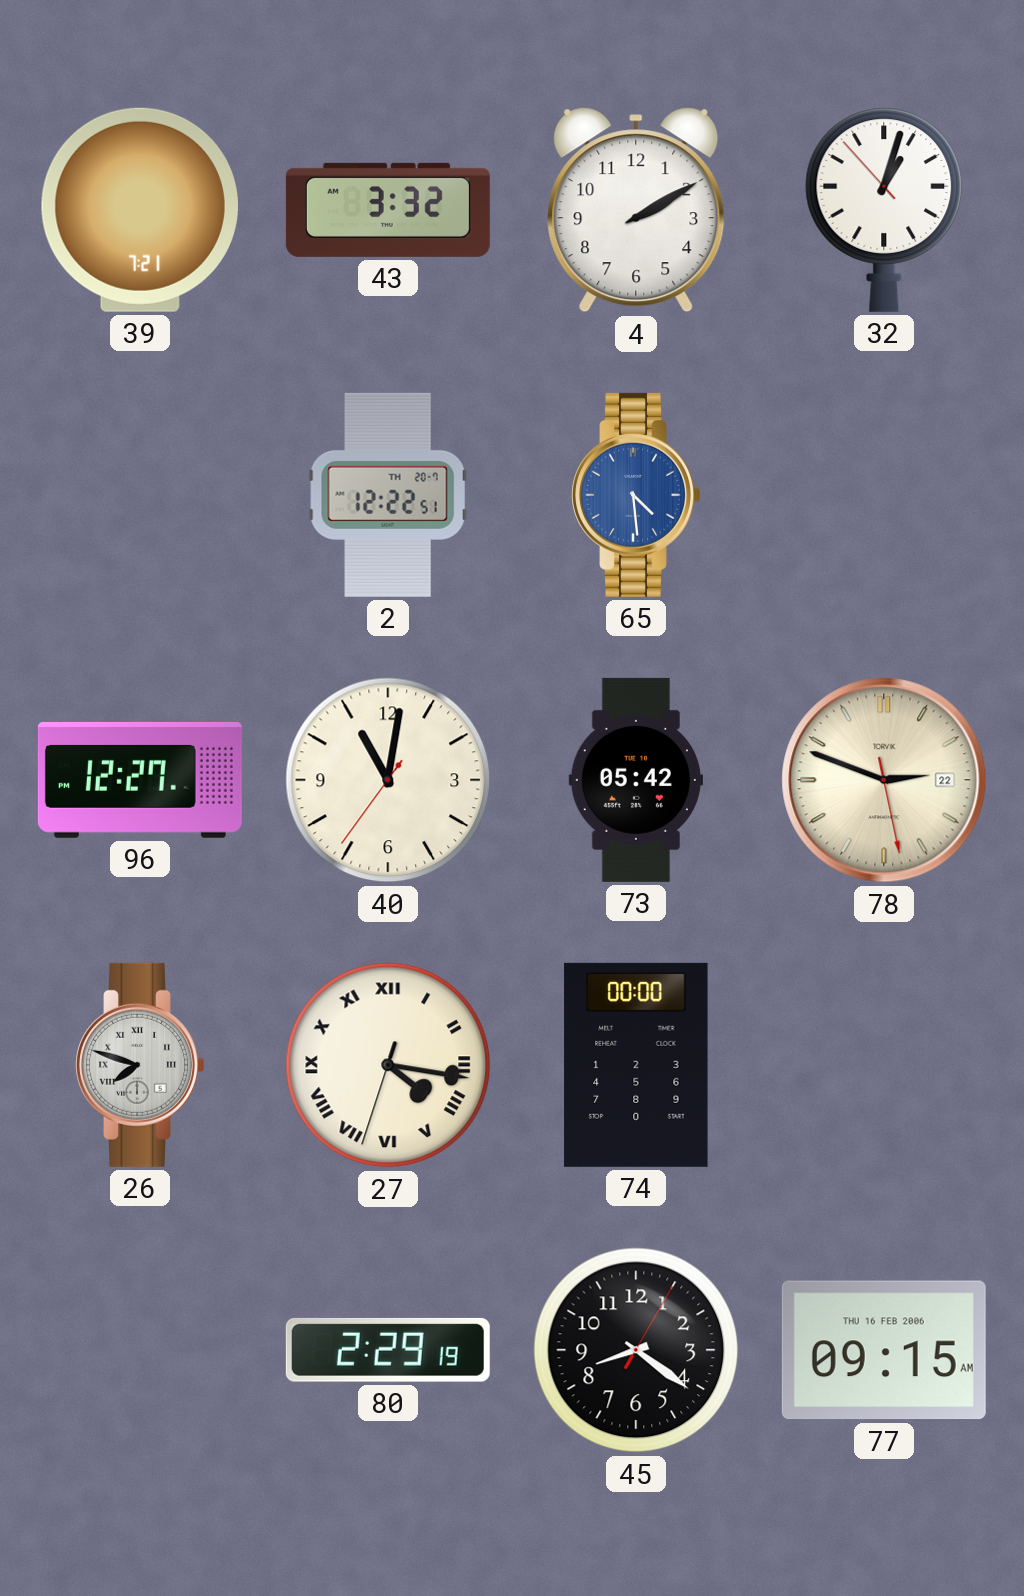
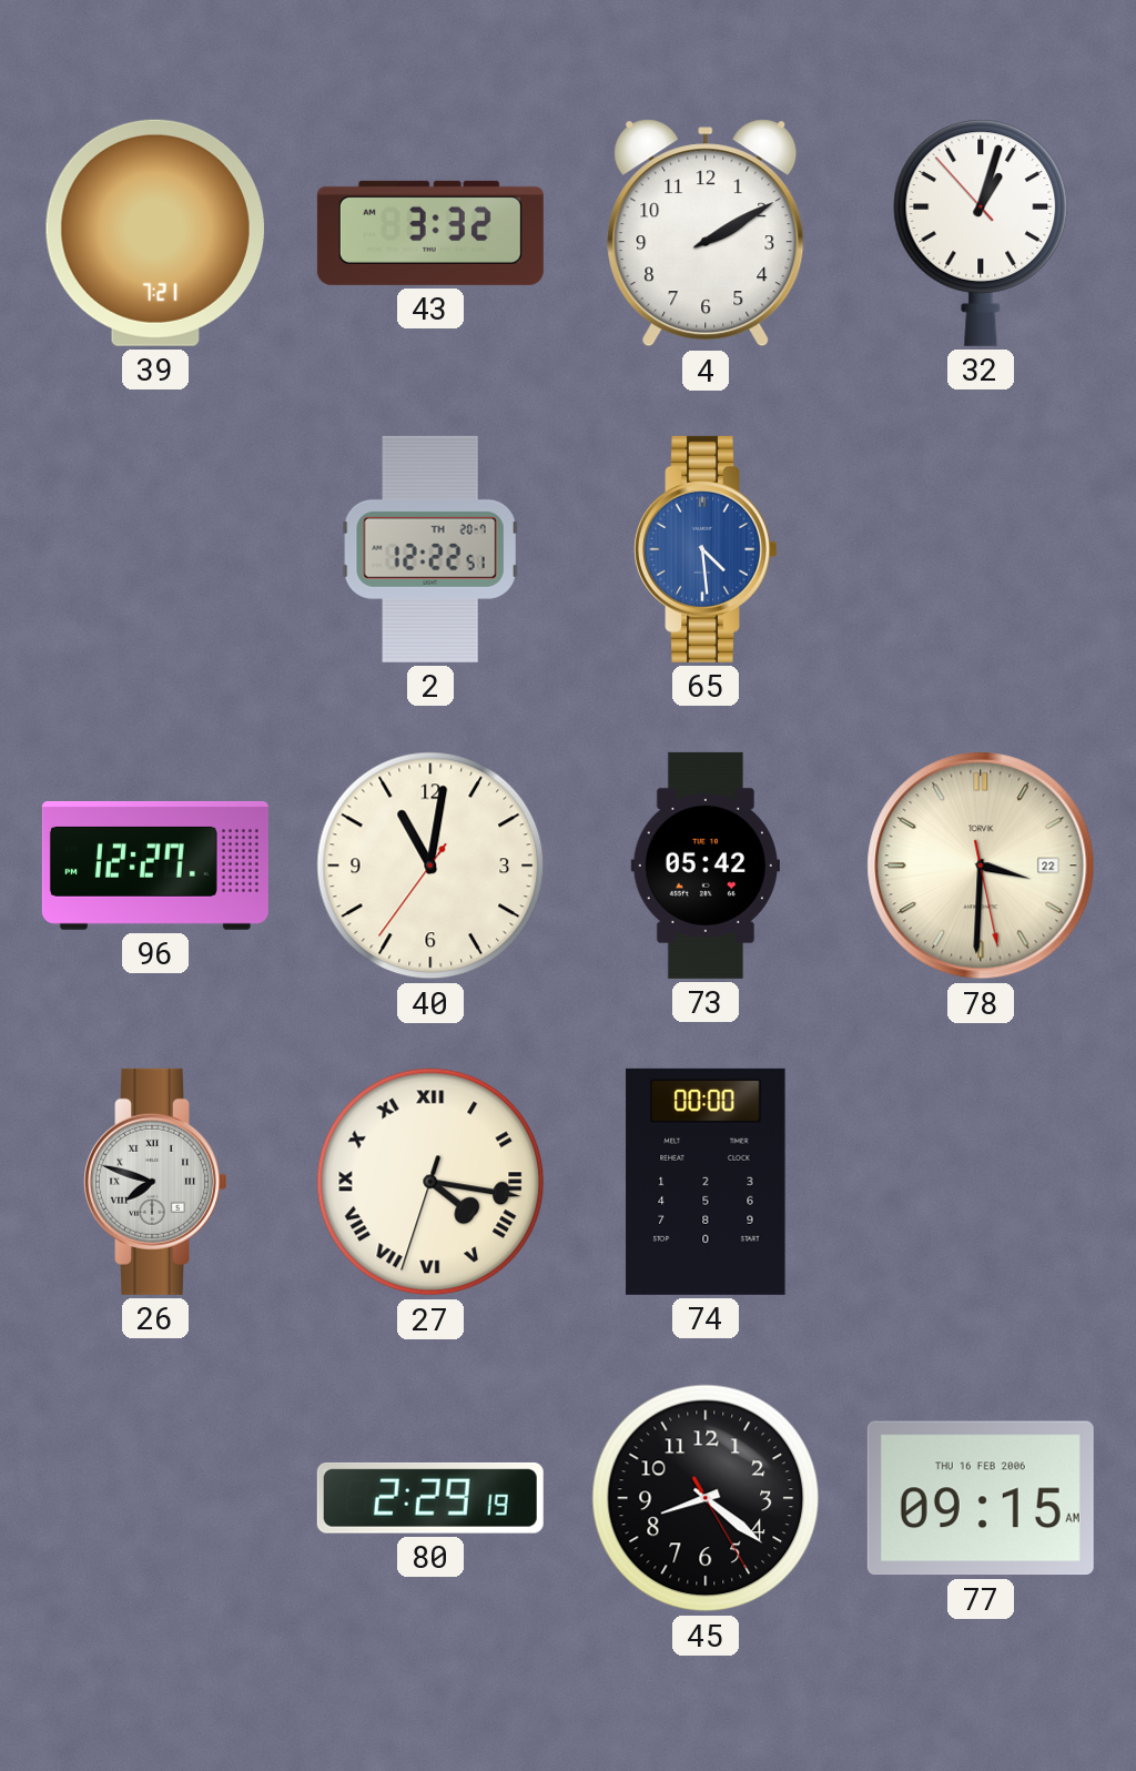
78: 2:48 -> 3:30
45: 8:21:05 -> 8:21:25
